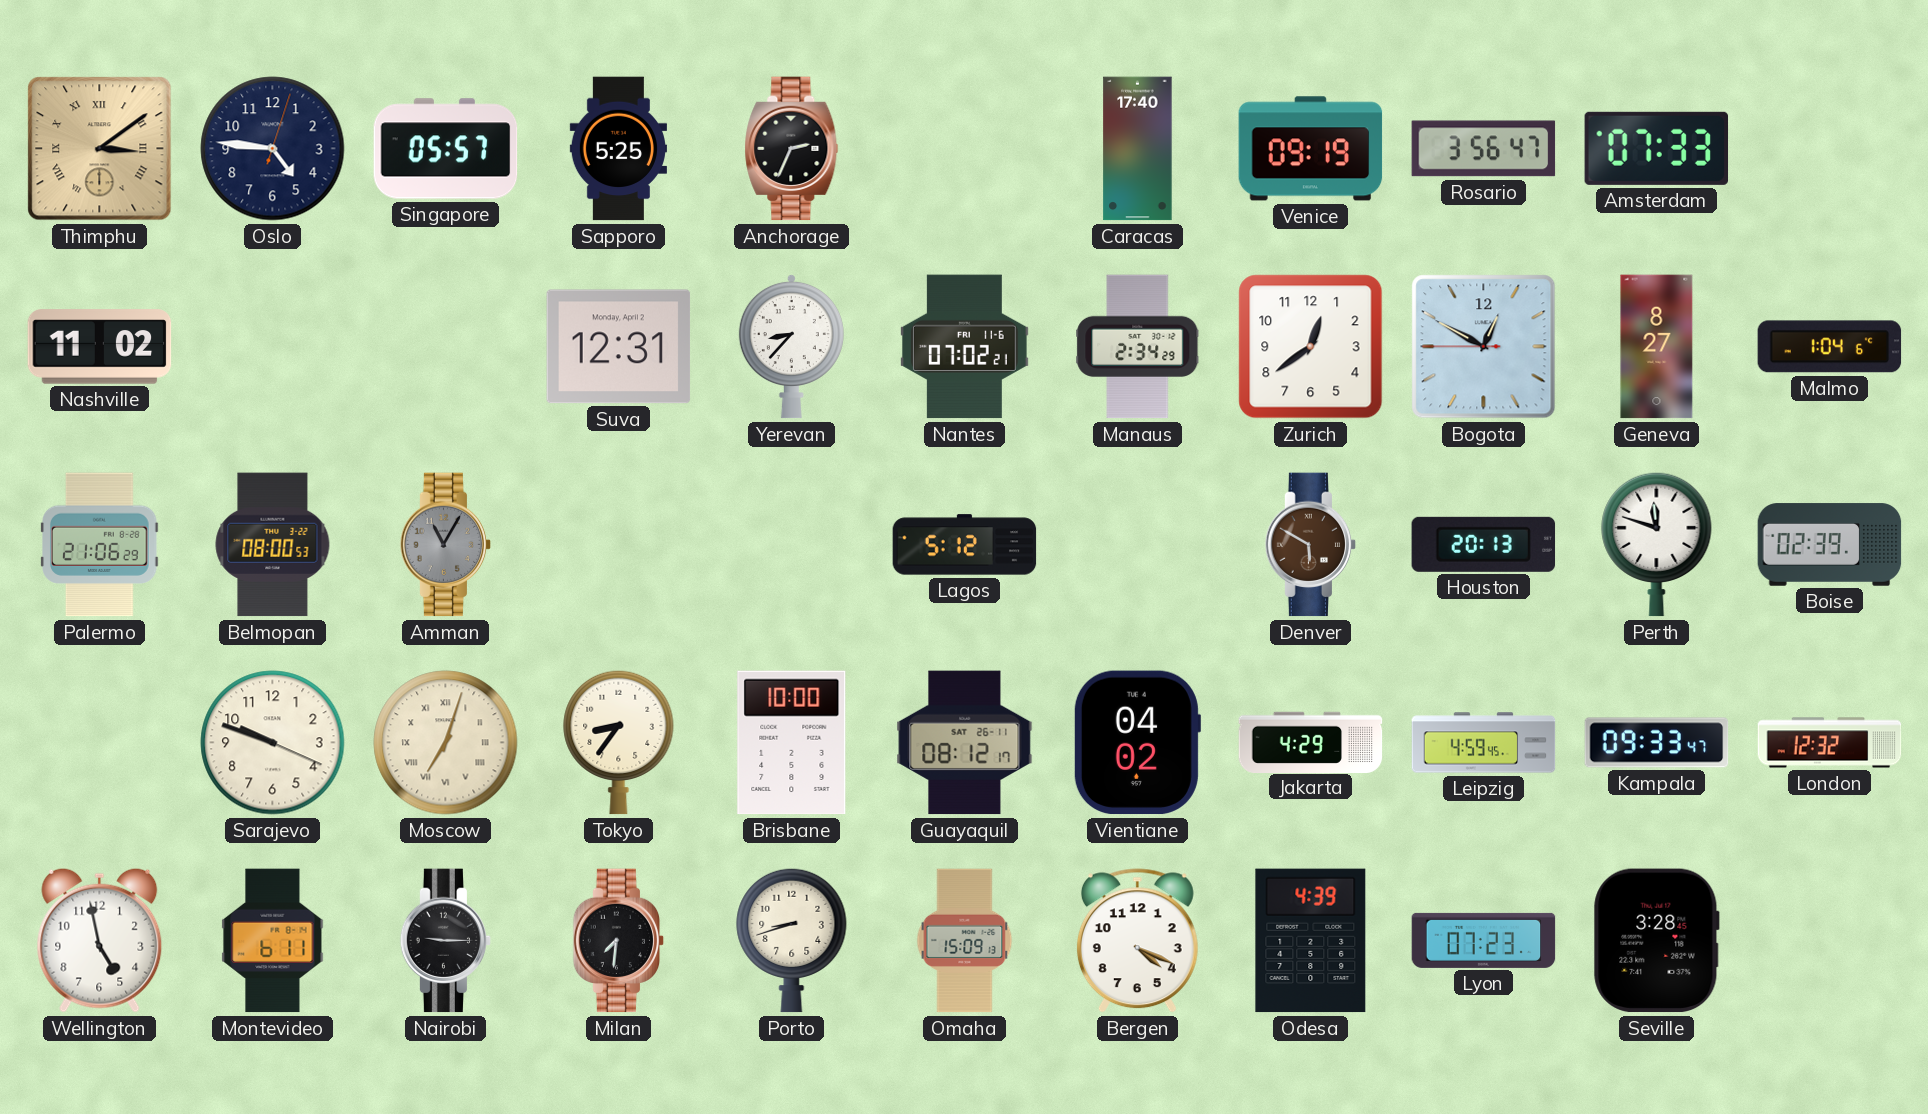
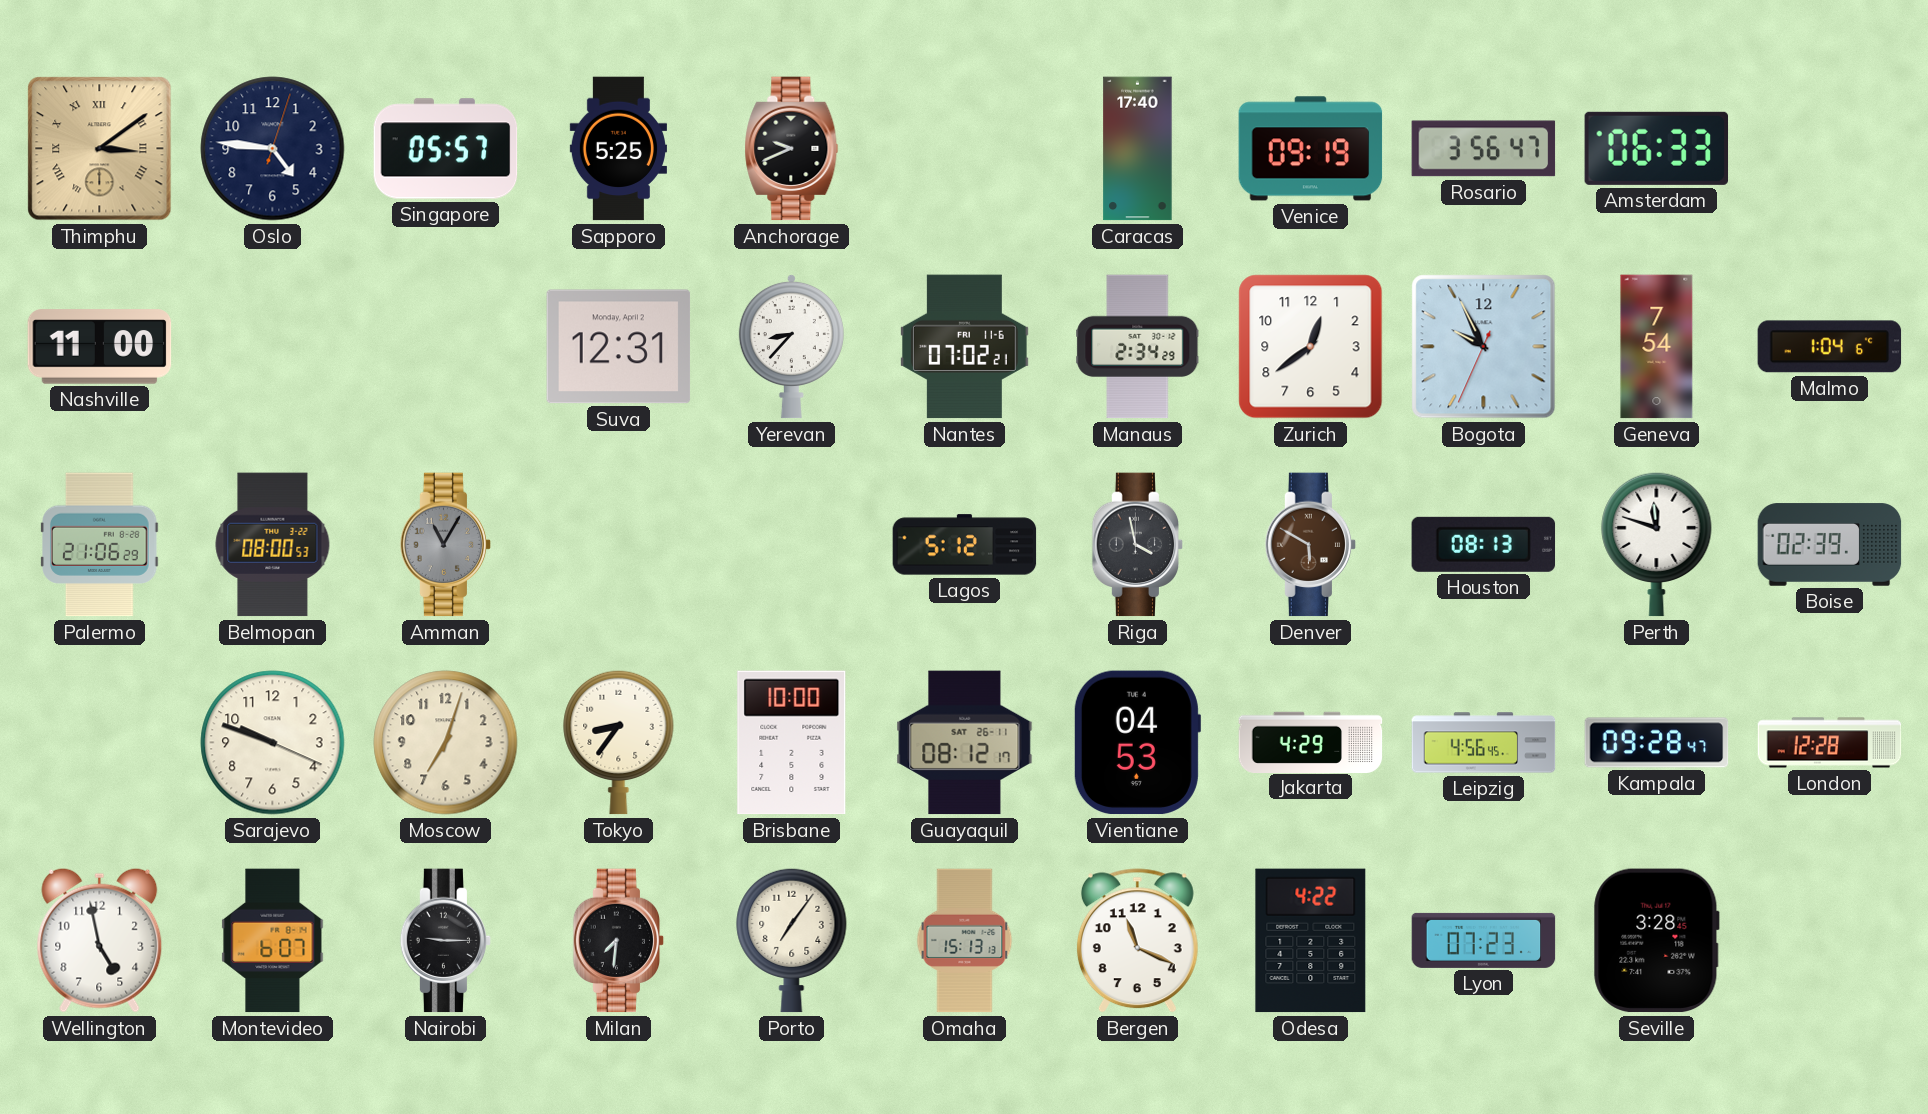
Anchorage: 2:34 -> 9:41
Amsterdam: 07:33 -> 06:33
Nashville: 11:02 -> 11:00
Bogota: 12:49 -> 9:55
Geneva: 8:27 -> 7:54
Riga: none -> 3:58
Houston: 20:13 -> 08:13
Moscow numerals: Roman -> Arabic
Vientiane: 04:02 -> 04:53
Leipzig: 4:59 -> 4:56
Kampala: 09:33 -> 09:28
London: 12:32 -> 12:28
Montevideo: 6:11 -> 6:07
Porto: 8:42 -> 7:06
Omaha: 15:09 -> 15:13
Bergen: 4:19 -> 11:19
Odesa: 4:39 -> 4:22
